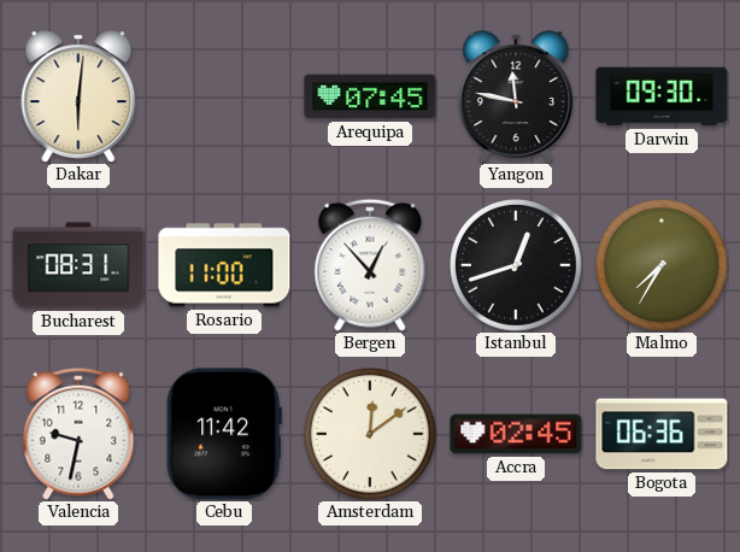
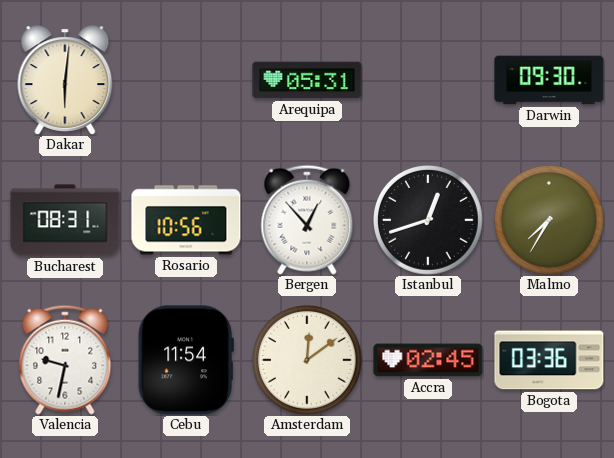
Arequipa: 07:45 -> 05:31
Yangon: 11:47 -> none
Rosario: 11:00 -> 10:56
Cebu: 11:42 -> 11:54
Bogota: 06:36 -> 03:36
